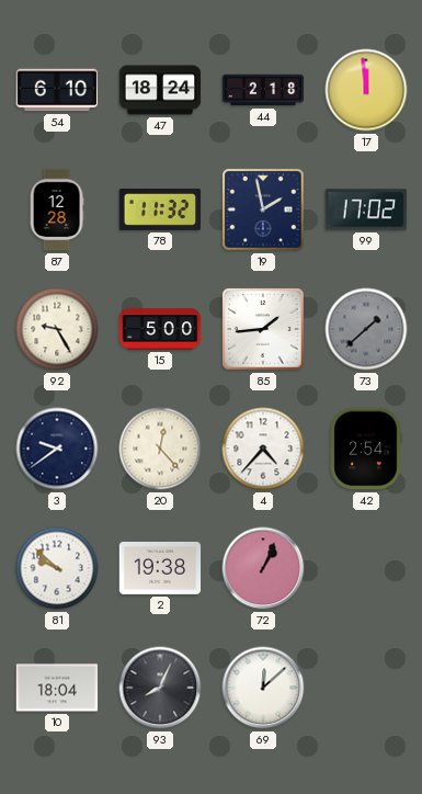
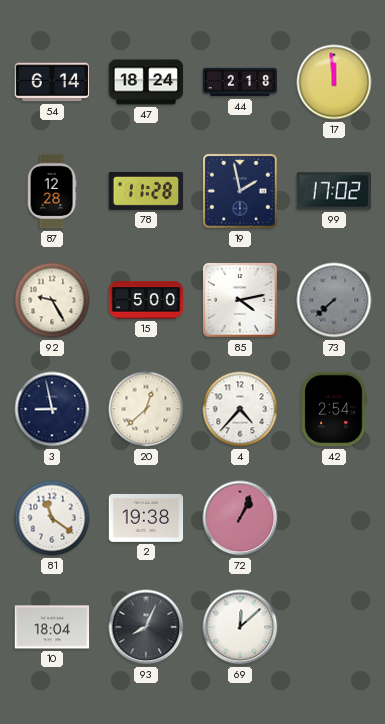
54: 6:10 -> 6:14
78: 11:32 -> 11:28
85: 1:44 -> 4:13
73: 1:38 -> 7:38
3: 9:39 -> 8:58
20: 12:23 -> 12:38
81: 9:52 -> 11:21
